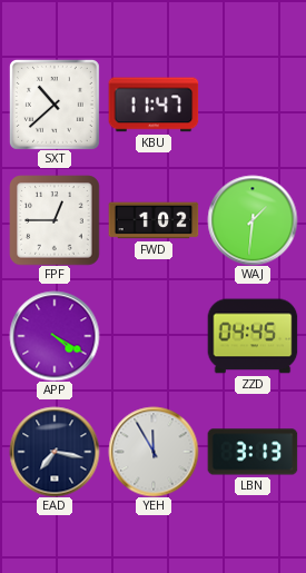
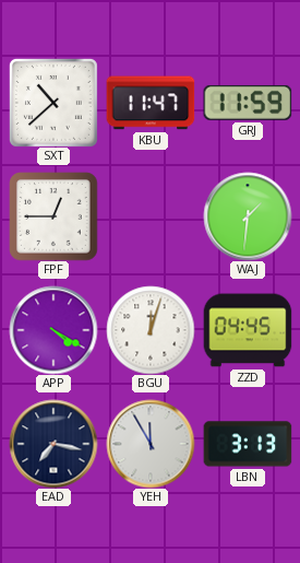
GRJ: none -> 11:59
FWD: 1:02 -> none
BGU: none -> 12:03
